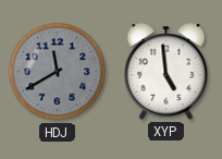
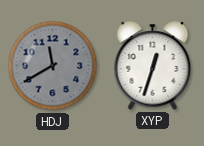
XYP: 4:59 -> 12:33
